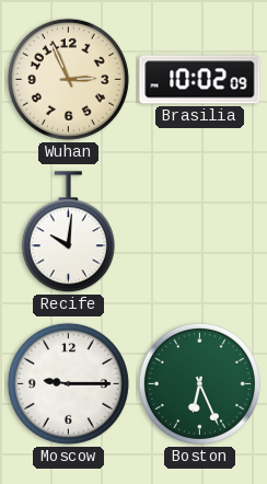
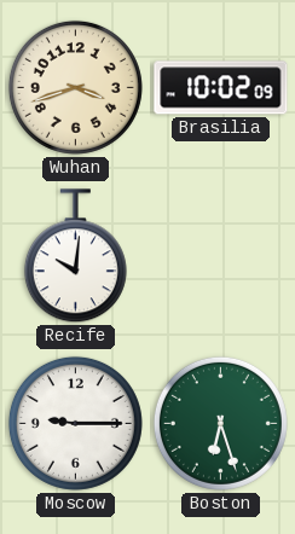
Wuhan: 2:56 -> 3:42
Boston: 6:26 -> 6:27
